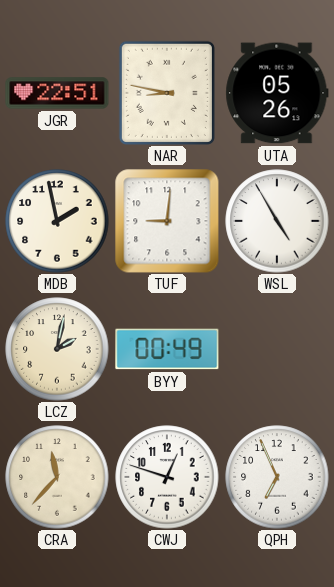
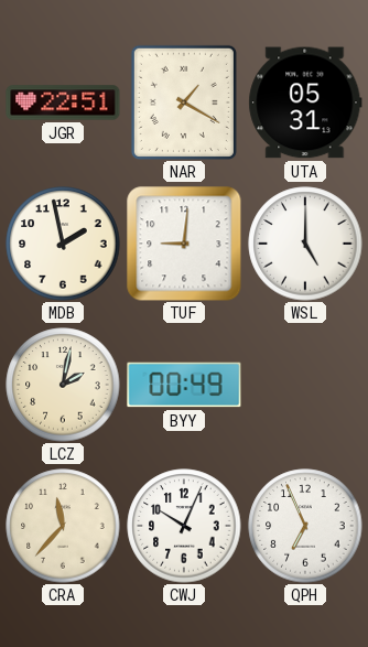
NAR: 8:47 -> 1:20
UTA: 05:26 -> 05:31
WSL: 4:55 -> 5:00
CWJ: 12:48 -> 10:04
